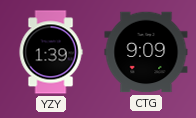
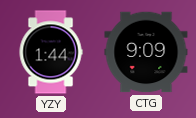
YZY: 1:39 -> 1:44
